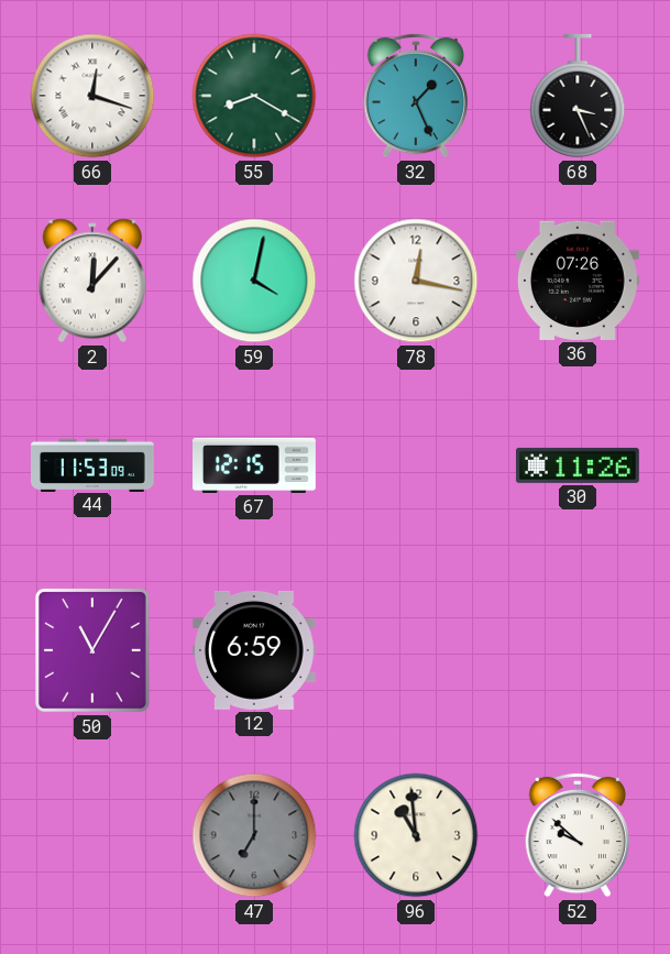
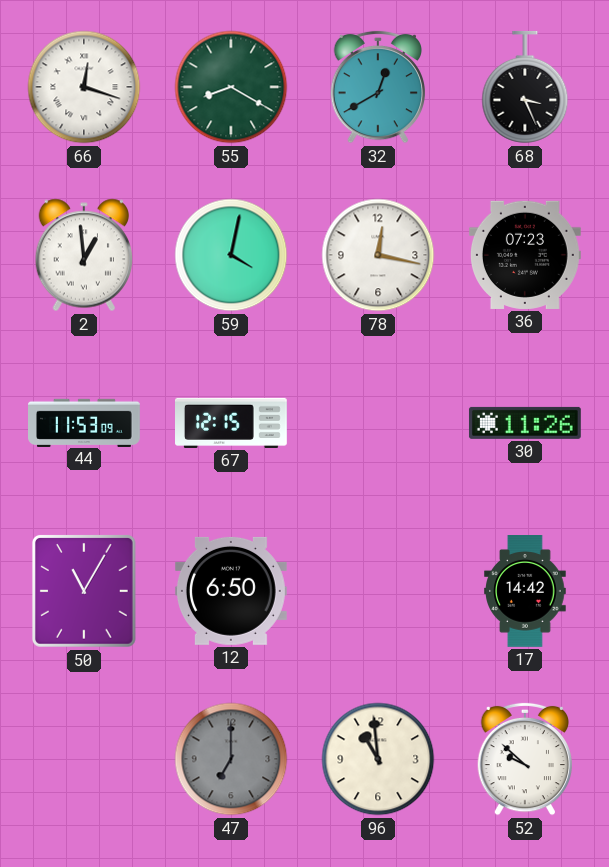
32: 1:26 -> 12:40
2: 12:07 -> 12:59
36: 07:26 -> 07:23
12: 6:59 -> 6:50
17: none -> 14:42
